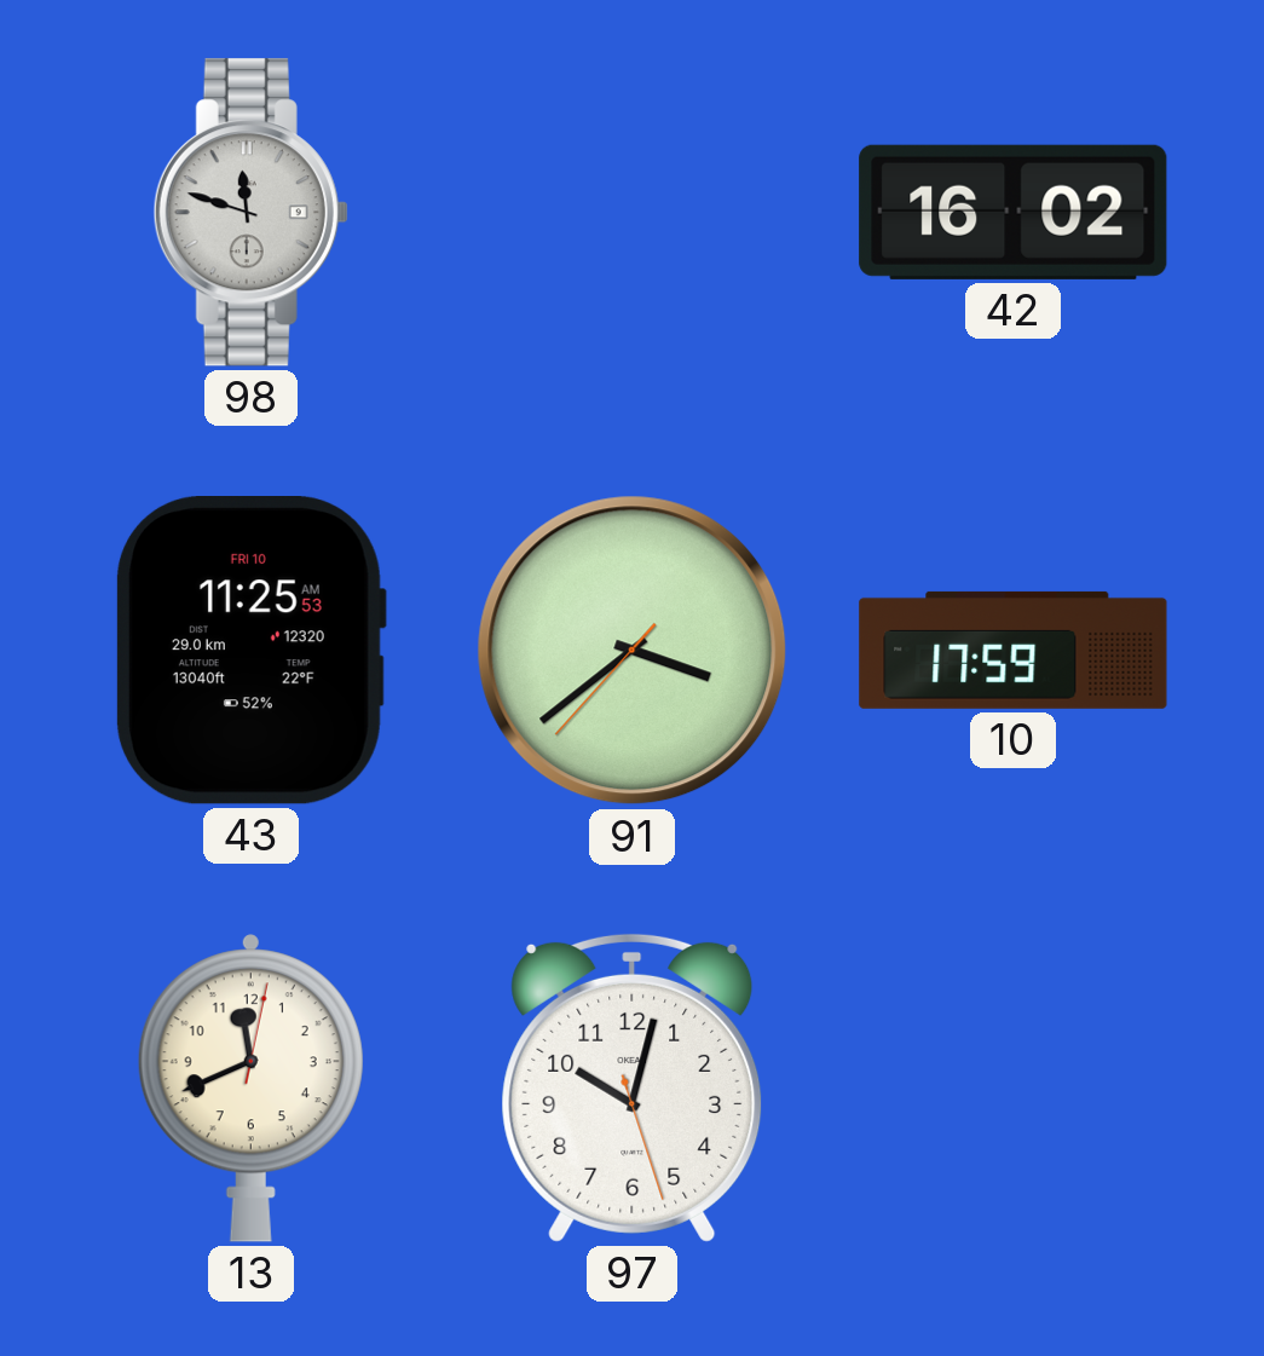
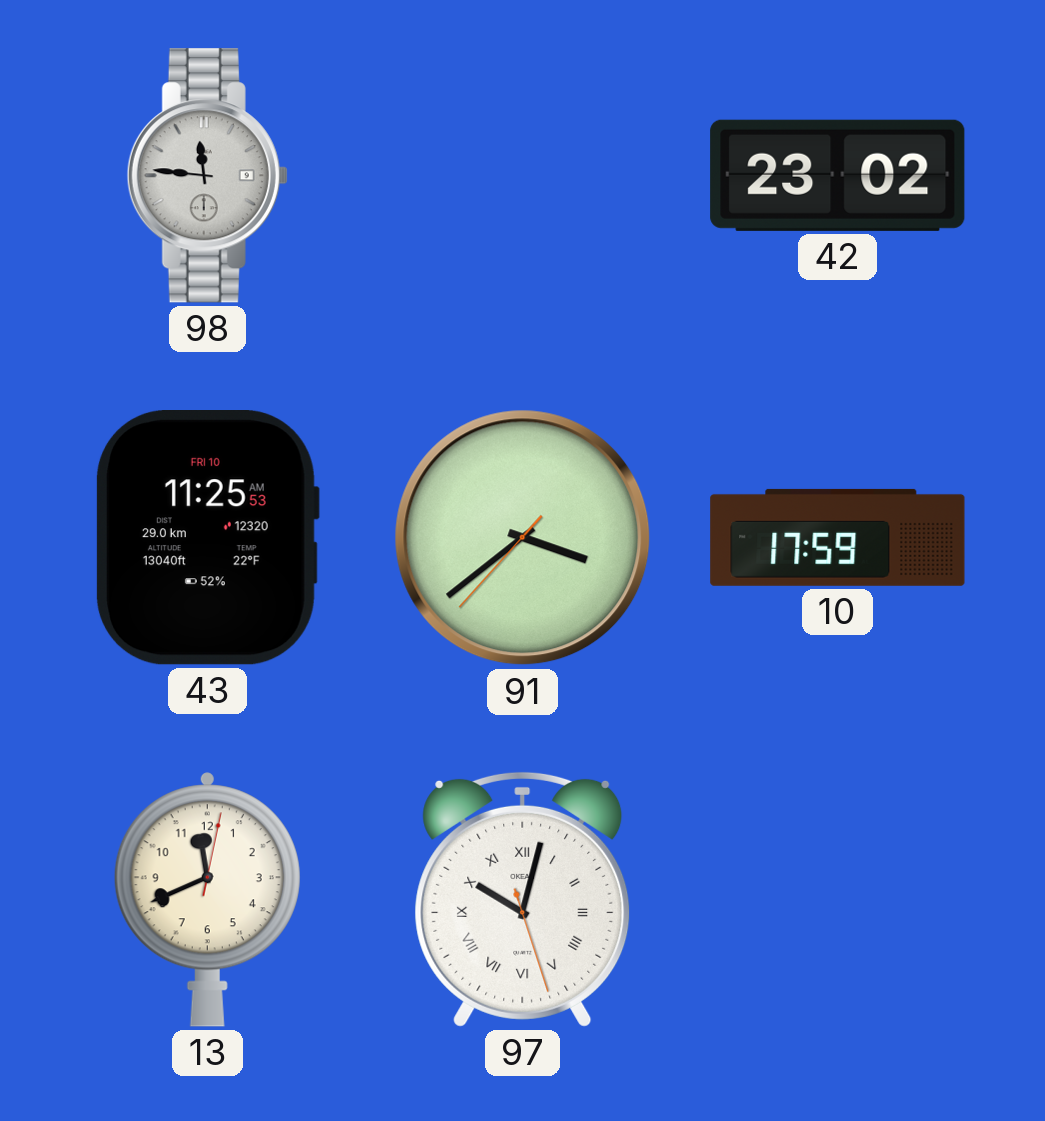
98: 11:48 -> 11:46
42: 16:02 -> 23:02
97 numerals: Arabic -> Roman
